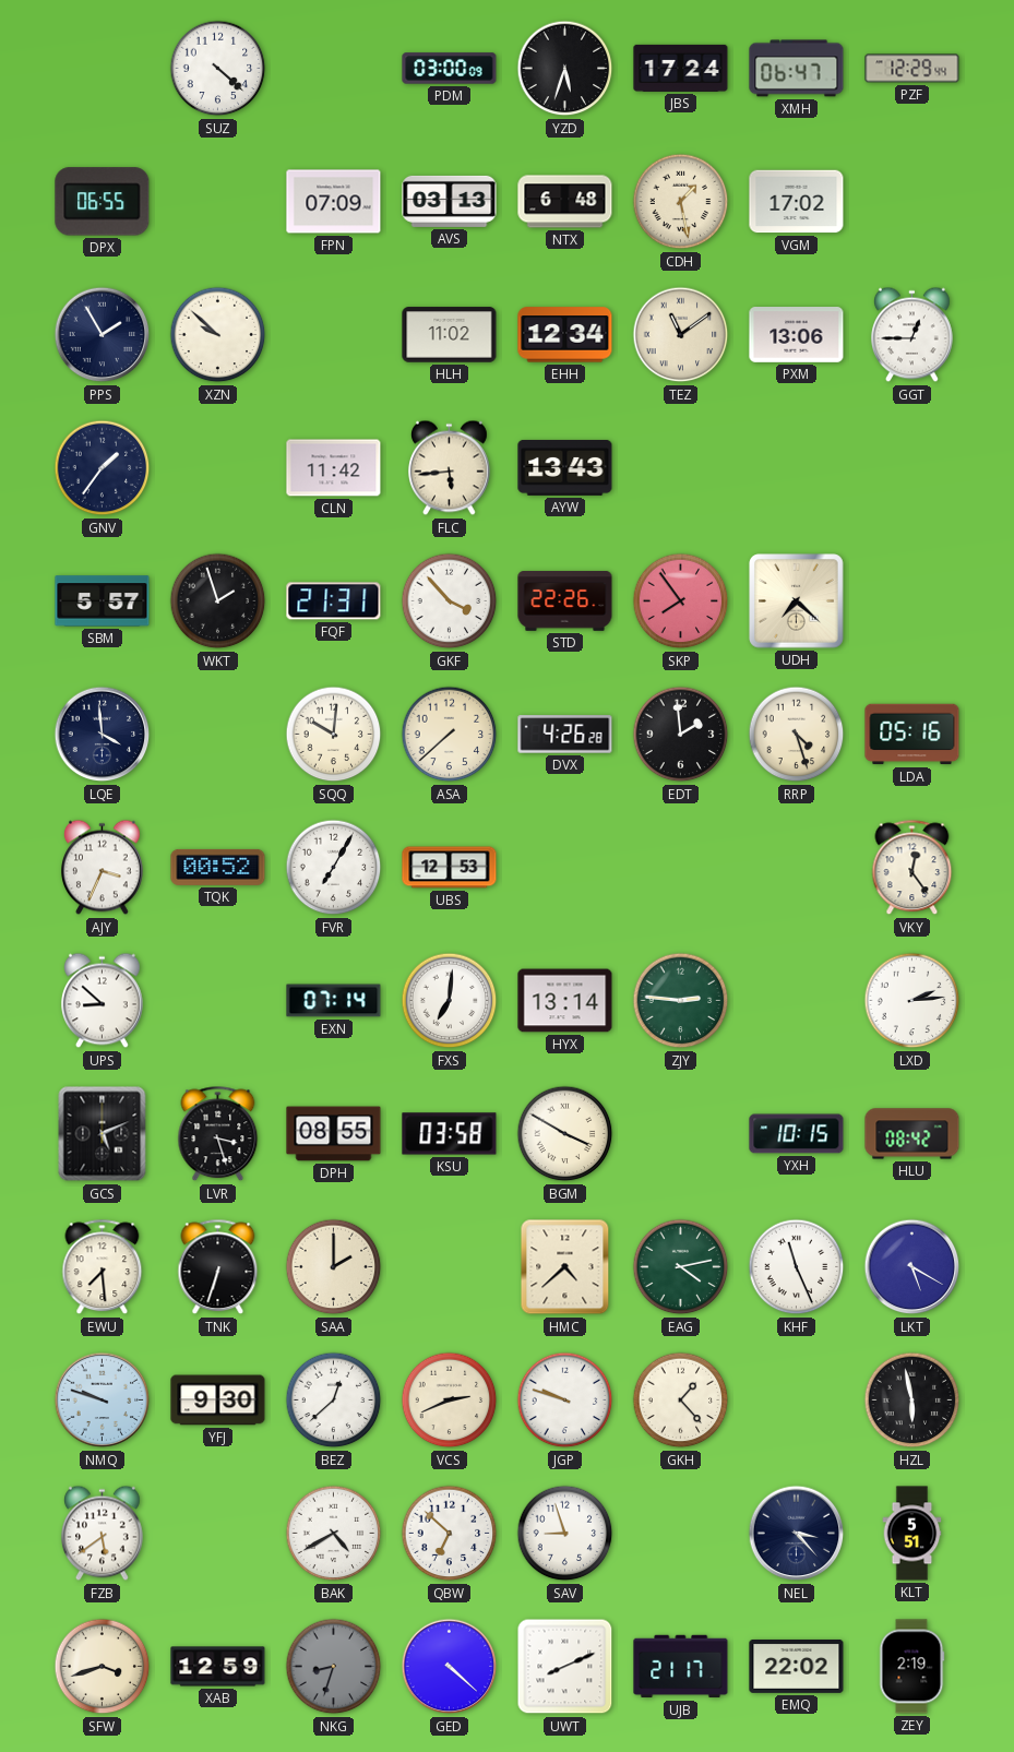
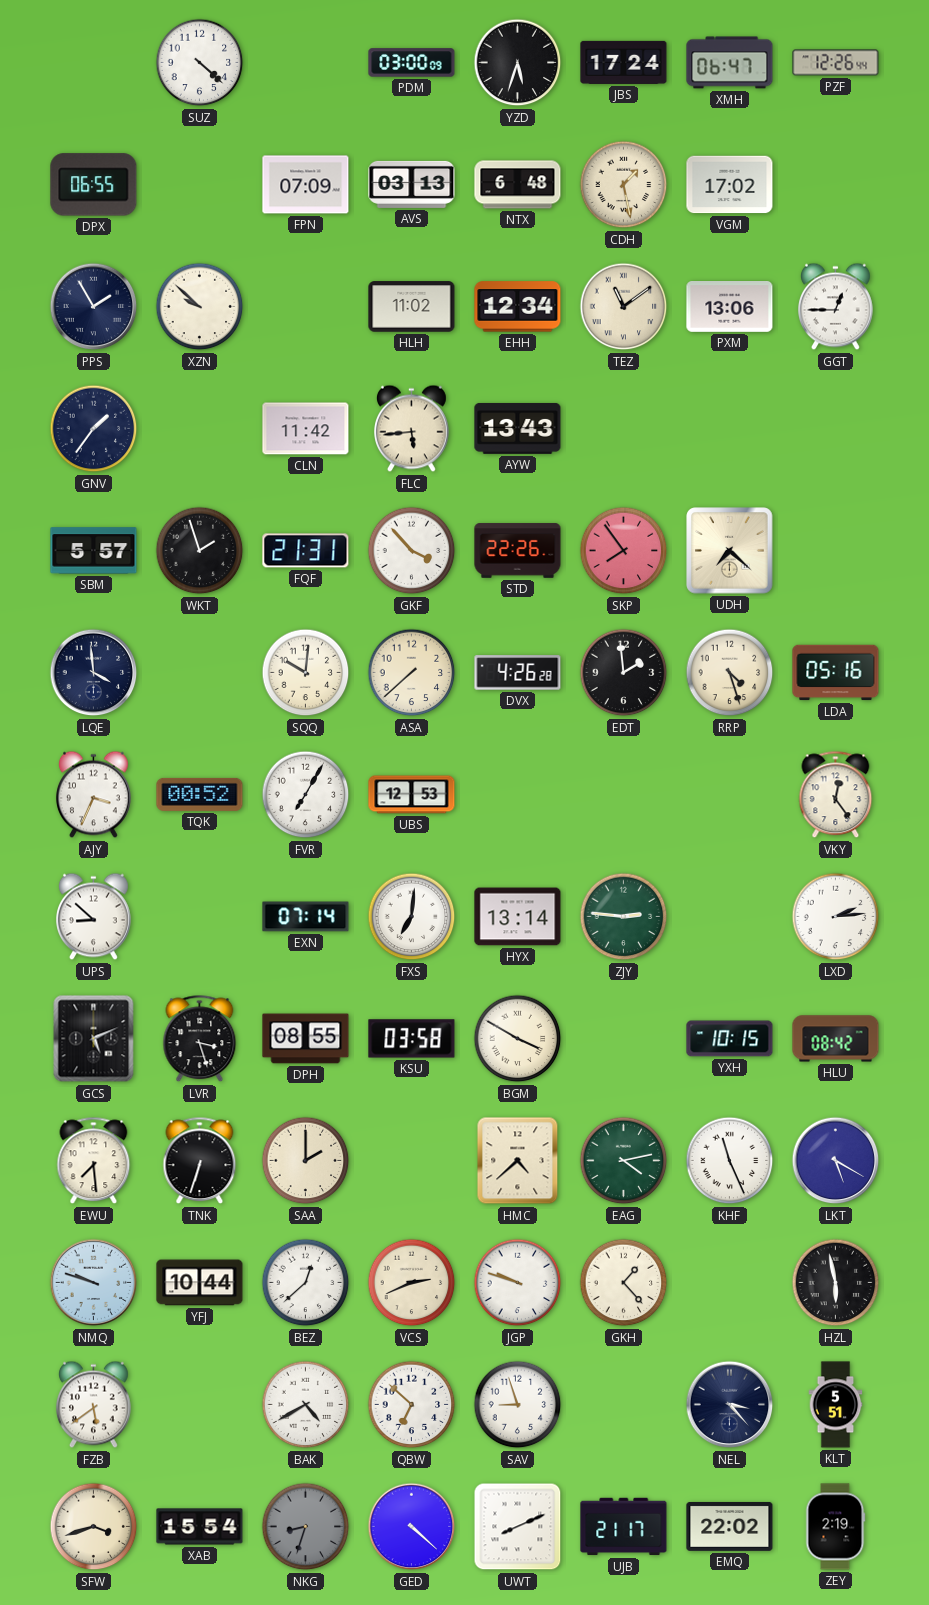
PZF: 12:29 -> 12:26
YFJ: 9:30 -> 10:44
XAB: 12:59 -> 15:54
